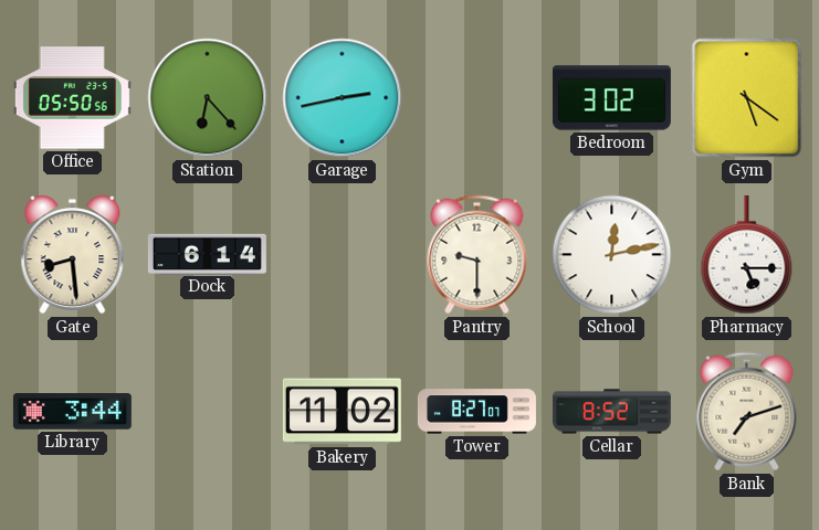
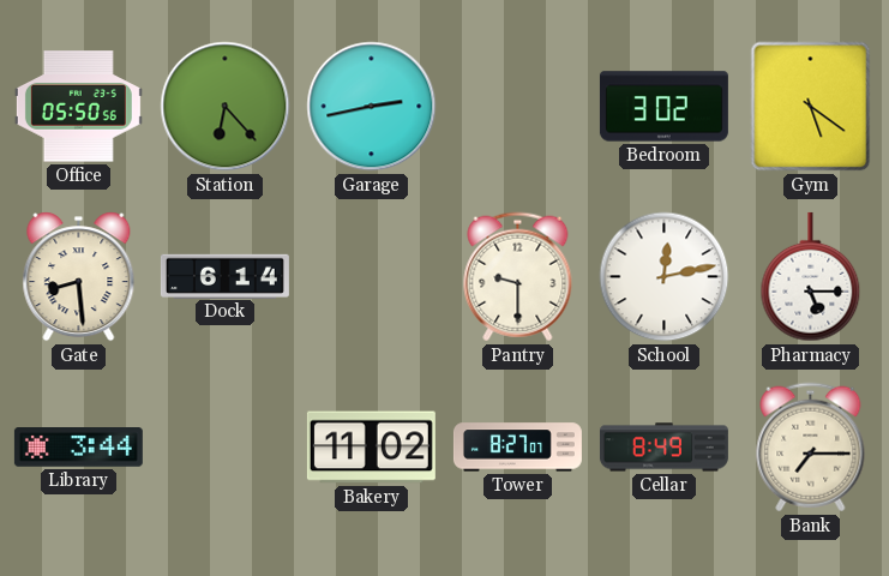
Cellar: 8:52 -> 8:49
Bank: 7:12 -> 7:15
